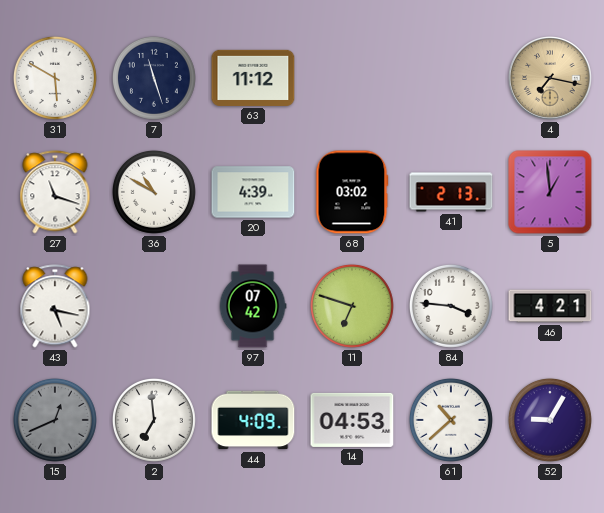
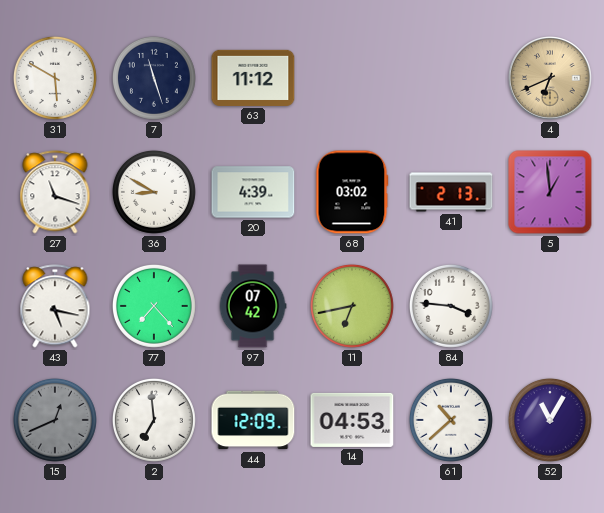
4: 7:17 -> 6:41
36: 10:50 -> 8:50
77: none -> 7:23
11: 6:48 -> 6:43
46: 4:21 -> none
44: 4:09 -> 12:09
52: 9:05 -> 11:05
